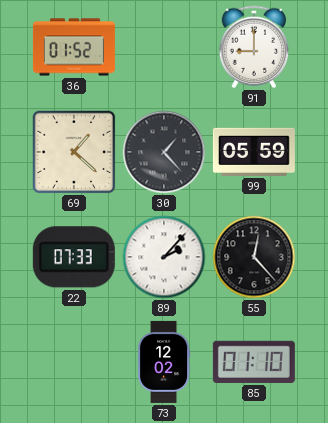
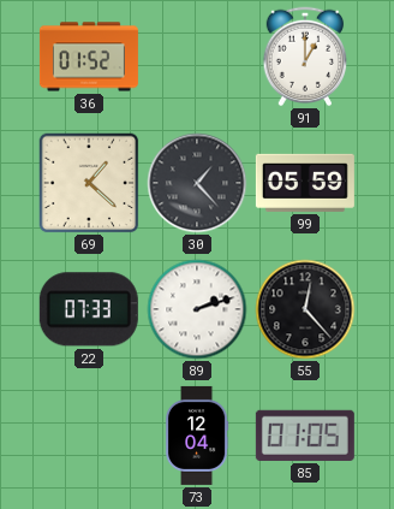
91: 9:00 -> 1:00
89: 2:07 -> 2:12
73: 12:02 -> 12:04
85: 01:10 -> 01:05
